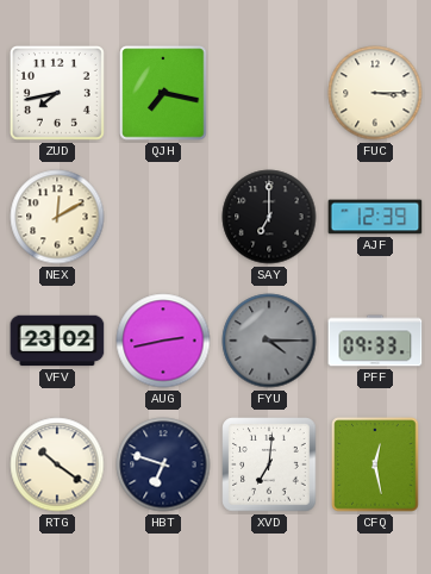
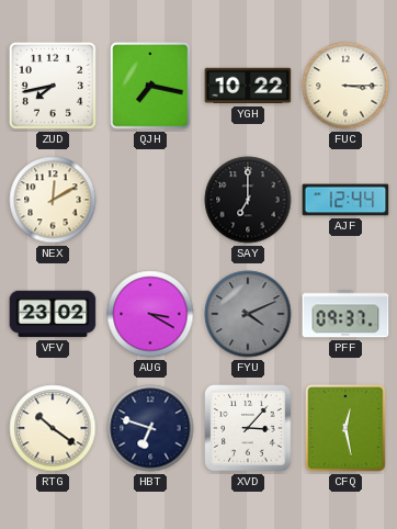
YGH: none -> 10:22
AJF: 12:39 -> 12:44
AUG: 2:43 -> 3:20
FYU: 4:15 -> 4:11
PFF: 09:33 -> 09:37
XVD: 7:01 -> 3:07
